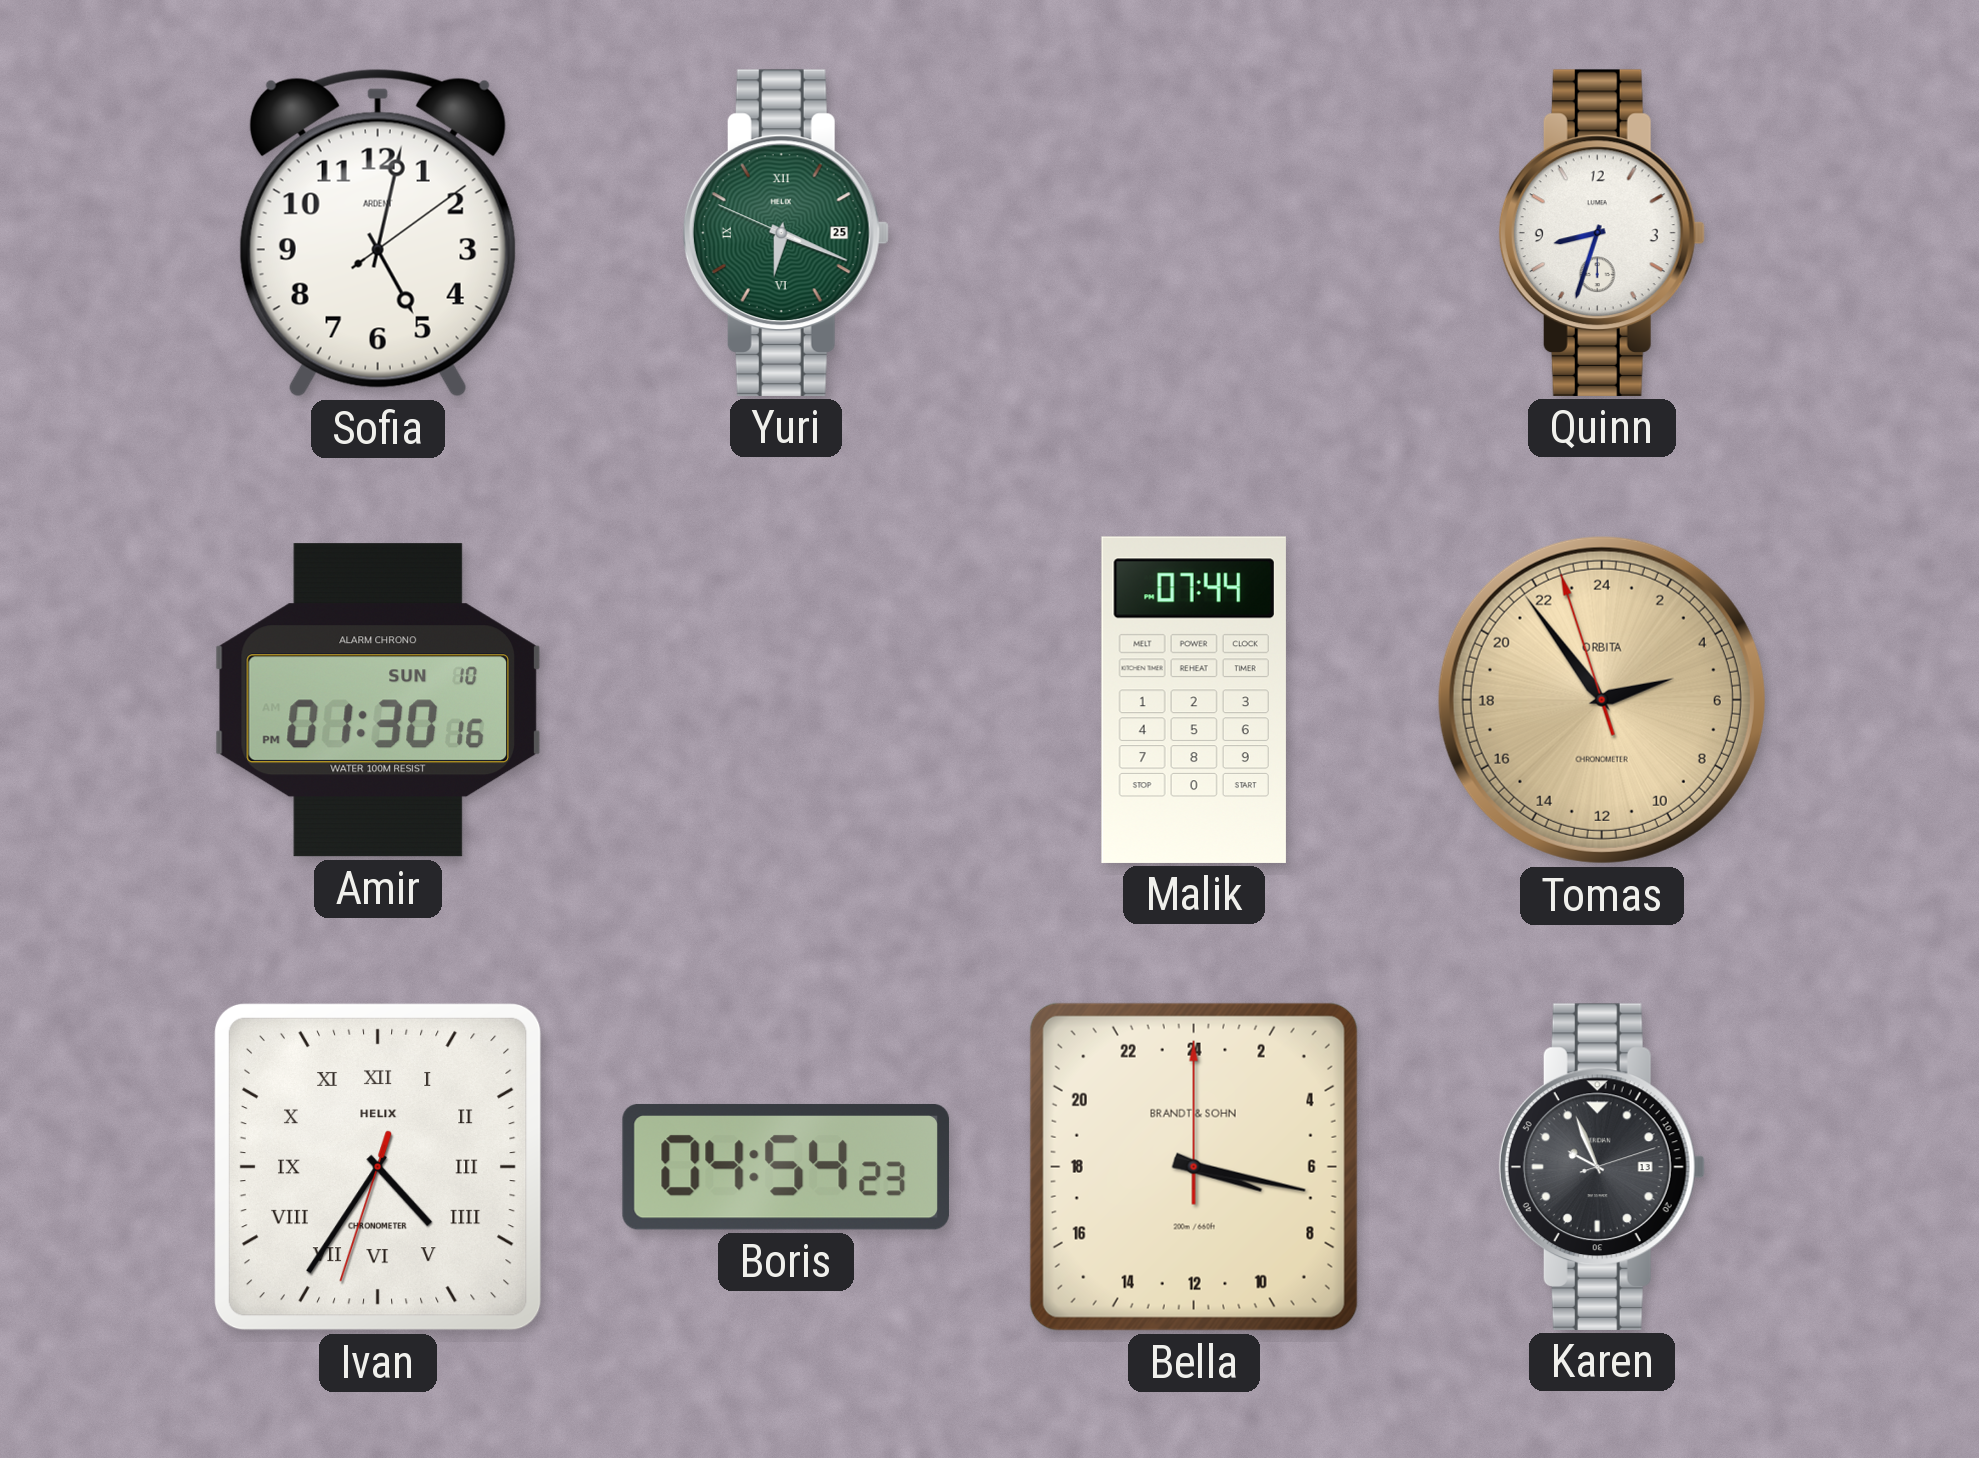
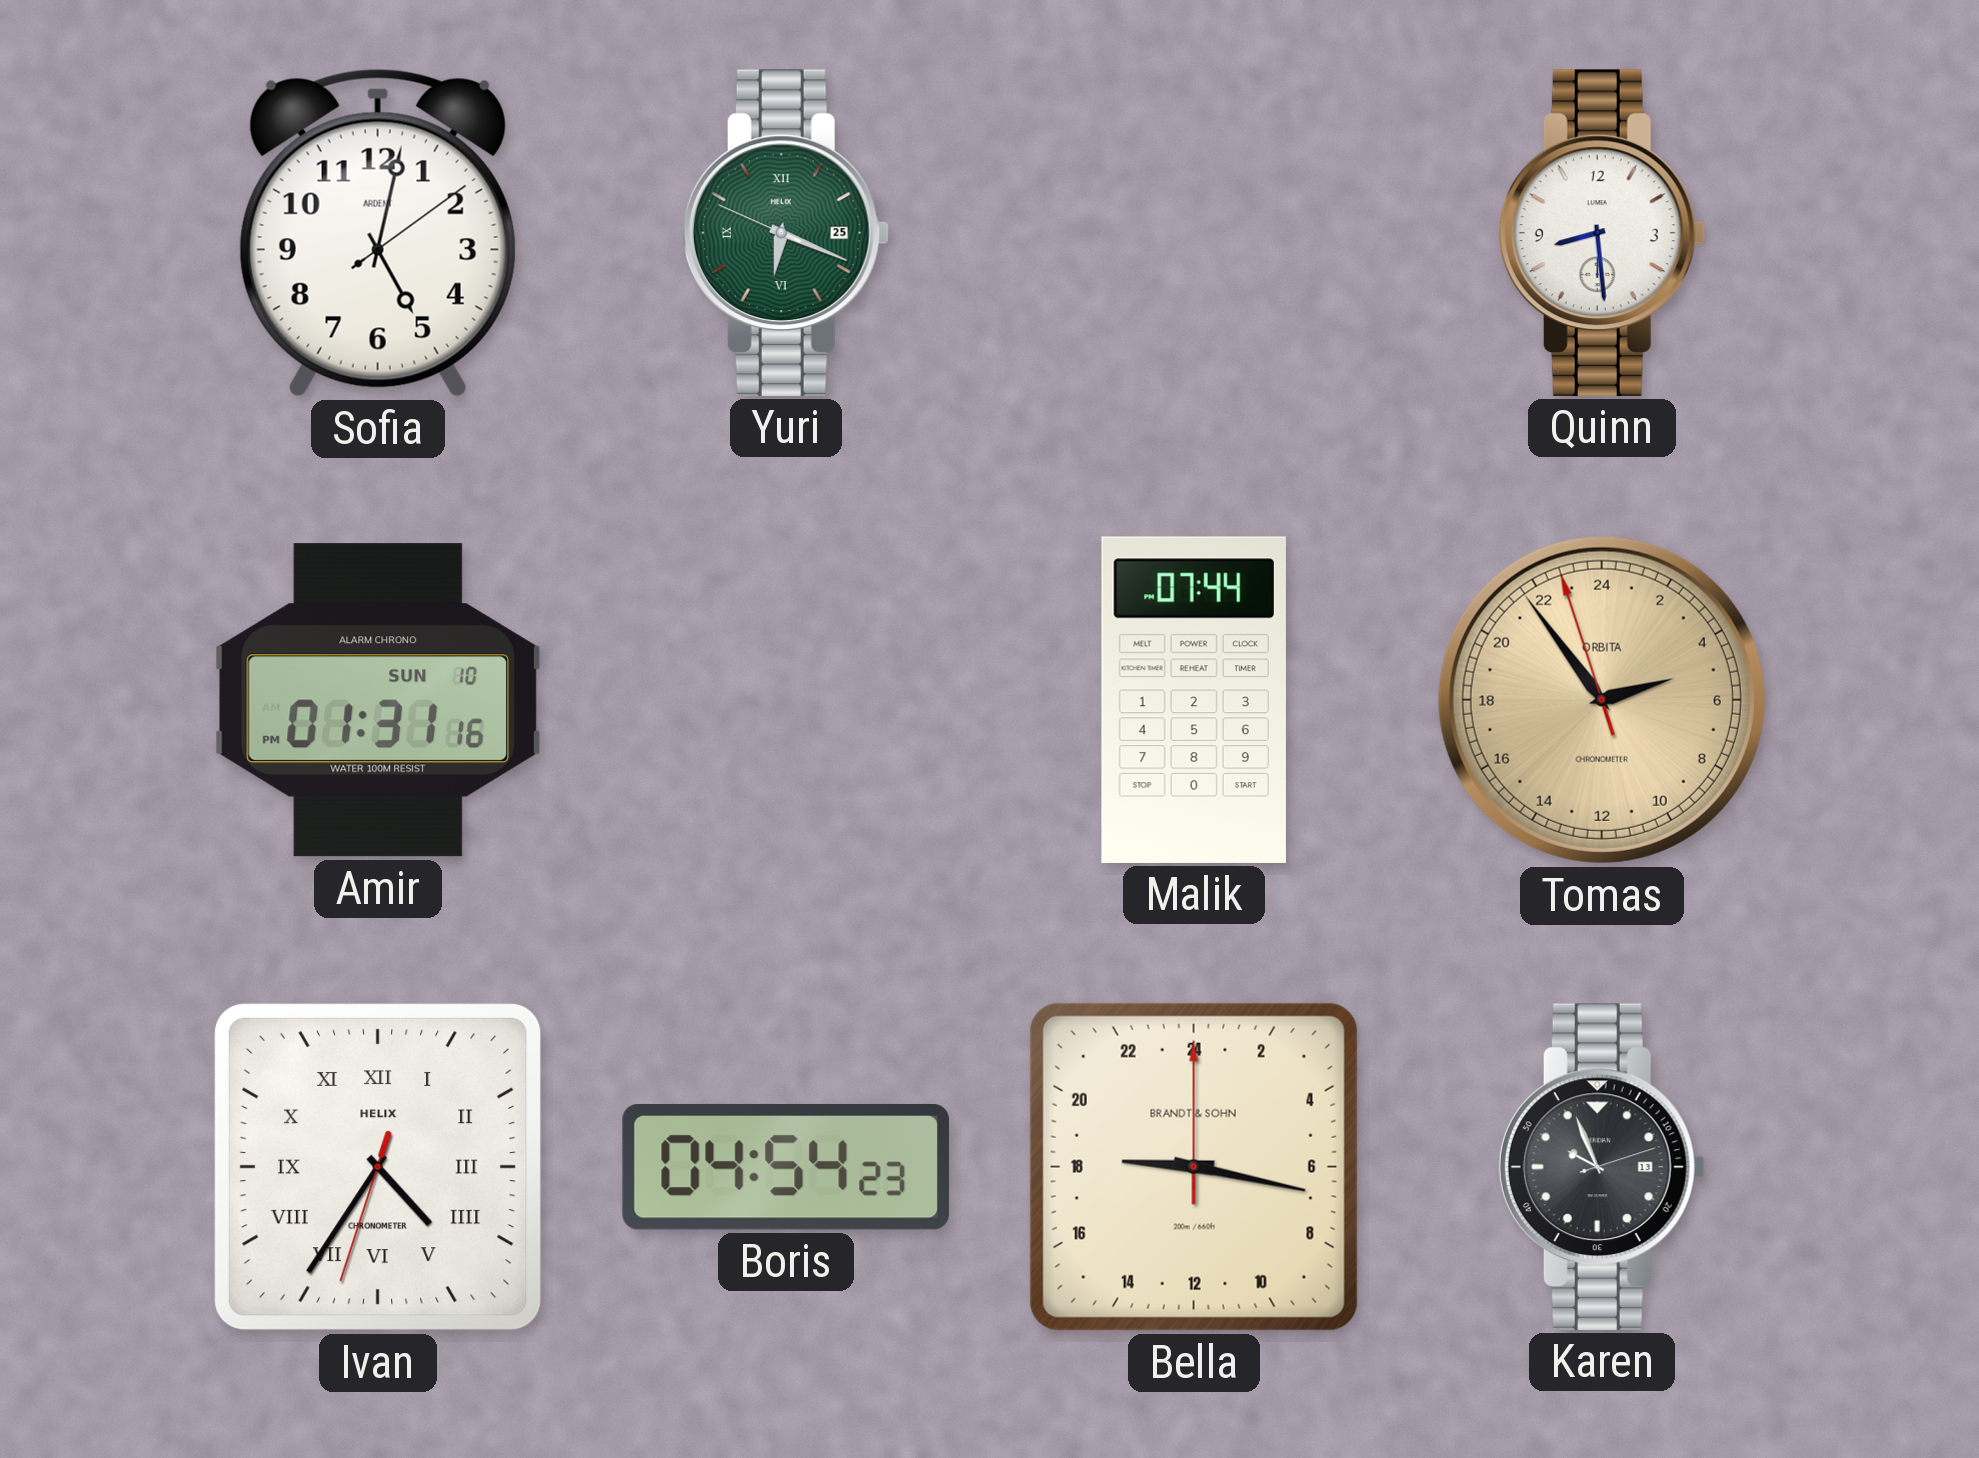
Quinn: 8:33 -> 8:29
Amir: 01:30 -> 01:31
Bella: 7:17 -> 18:17
